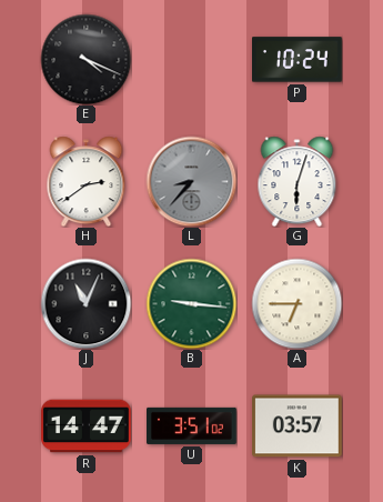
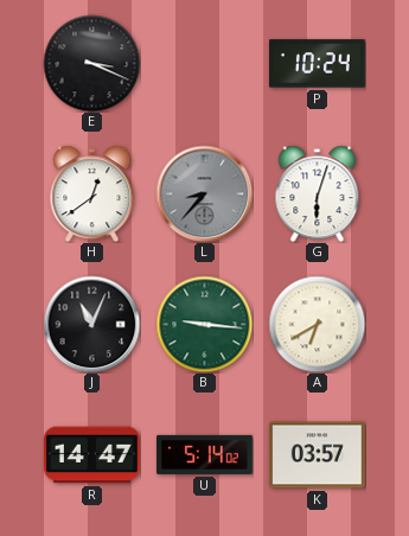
E: 4:19 -> 3:19
H: 2:39 -> 12:39
A: 6:45 -> 6:40
U: 3:51 -> 5:14
